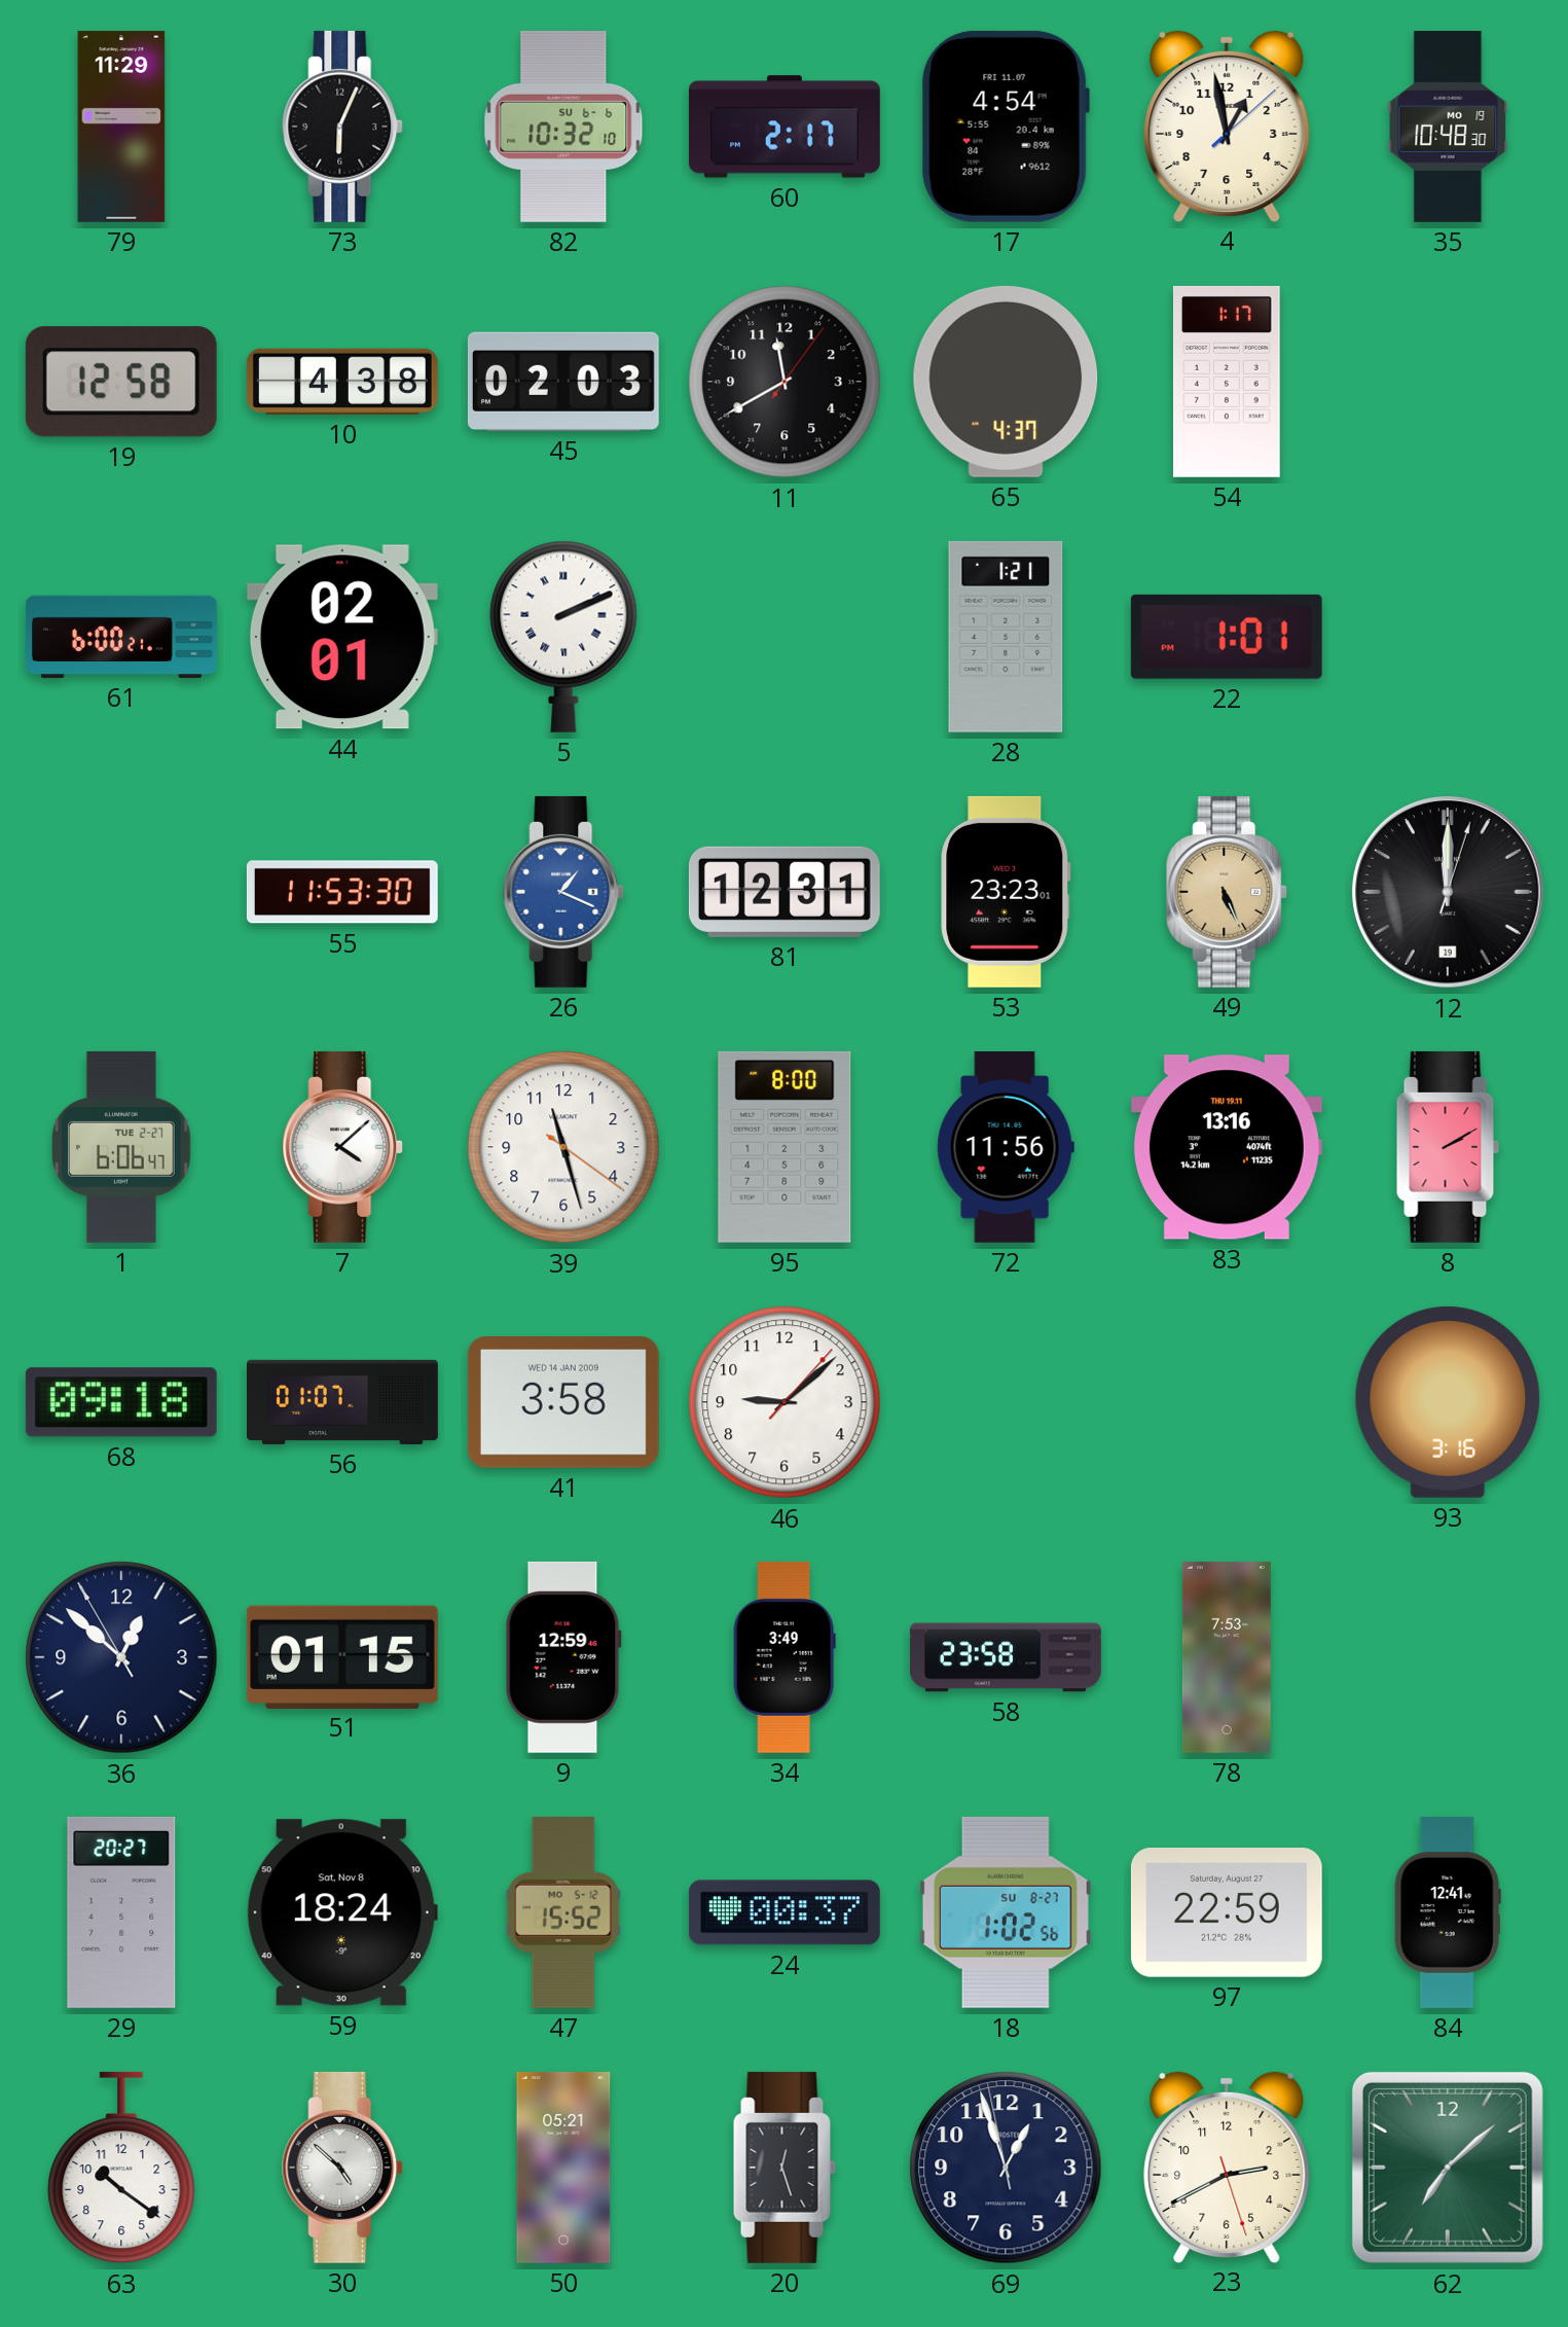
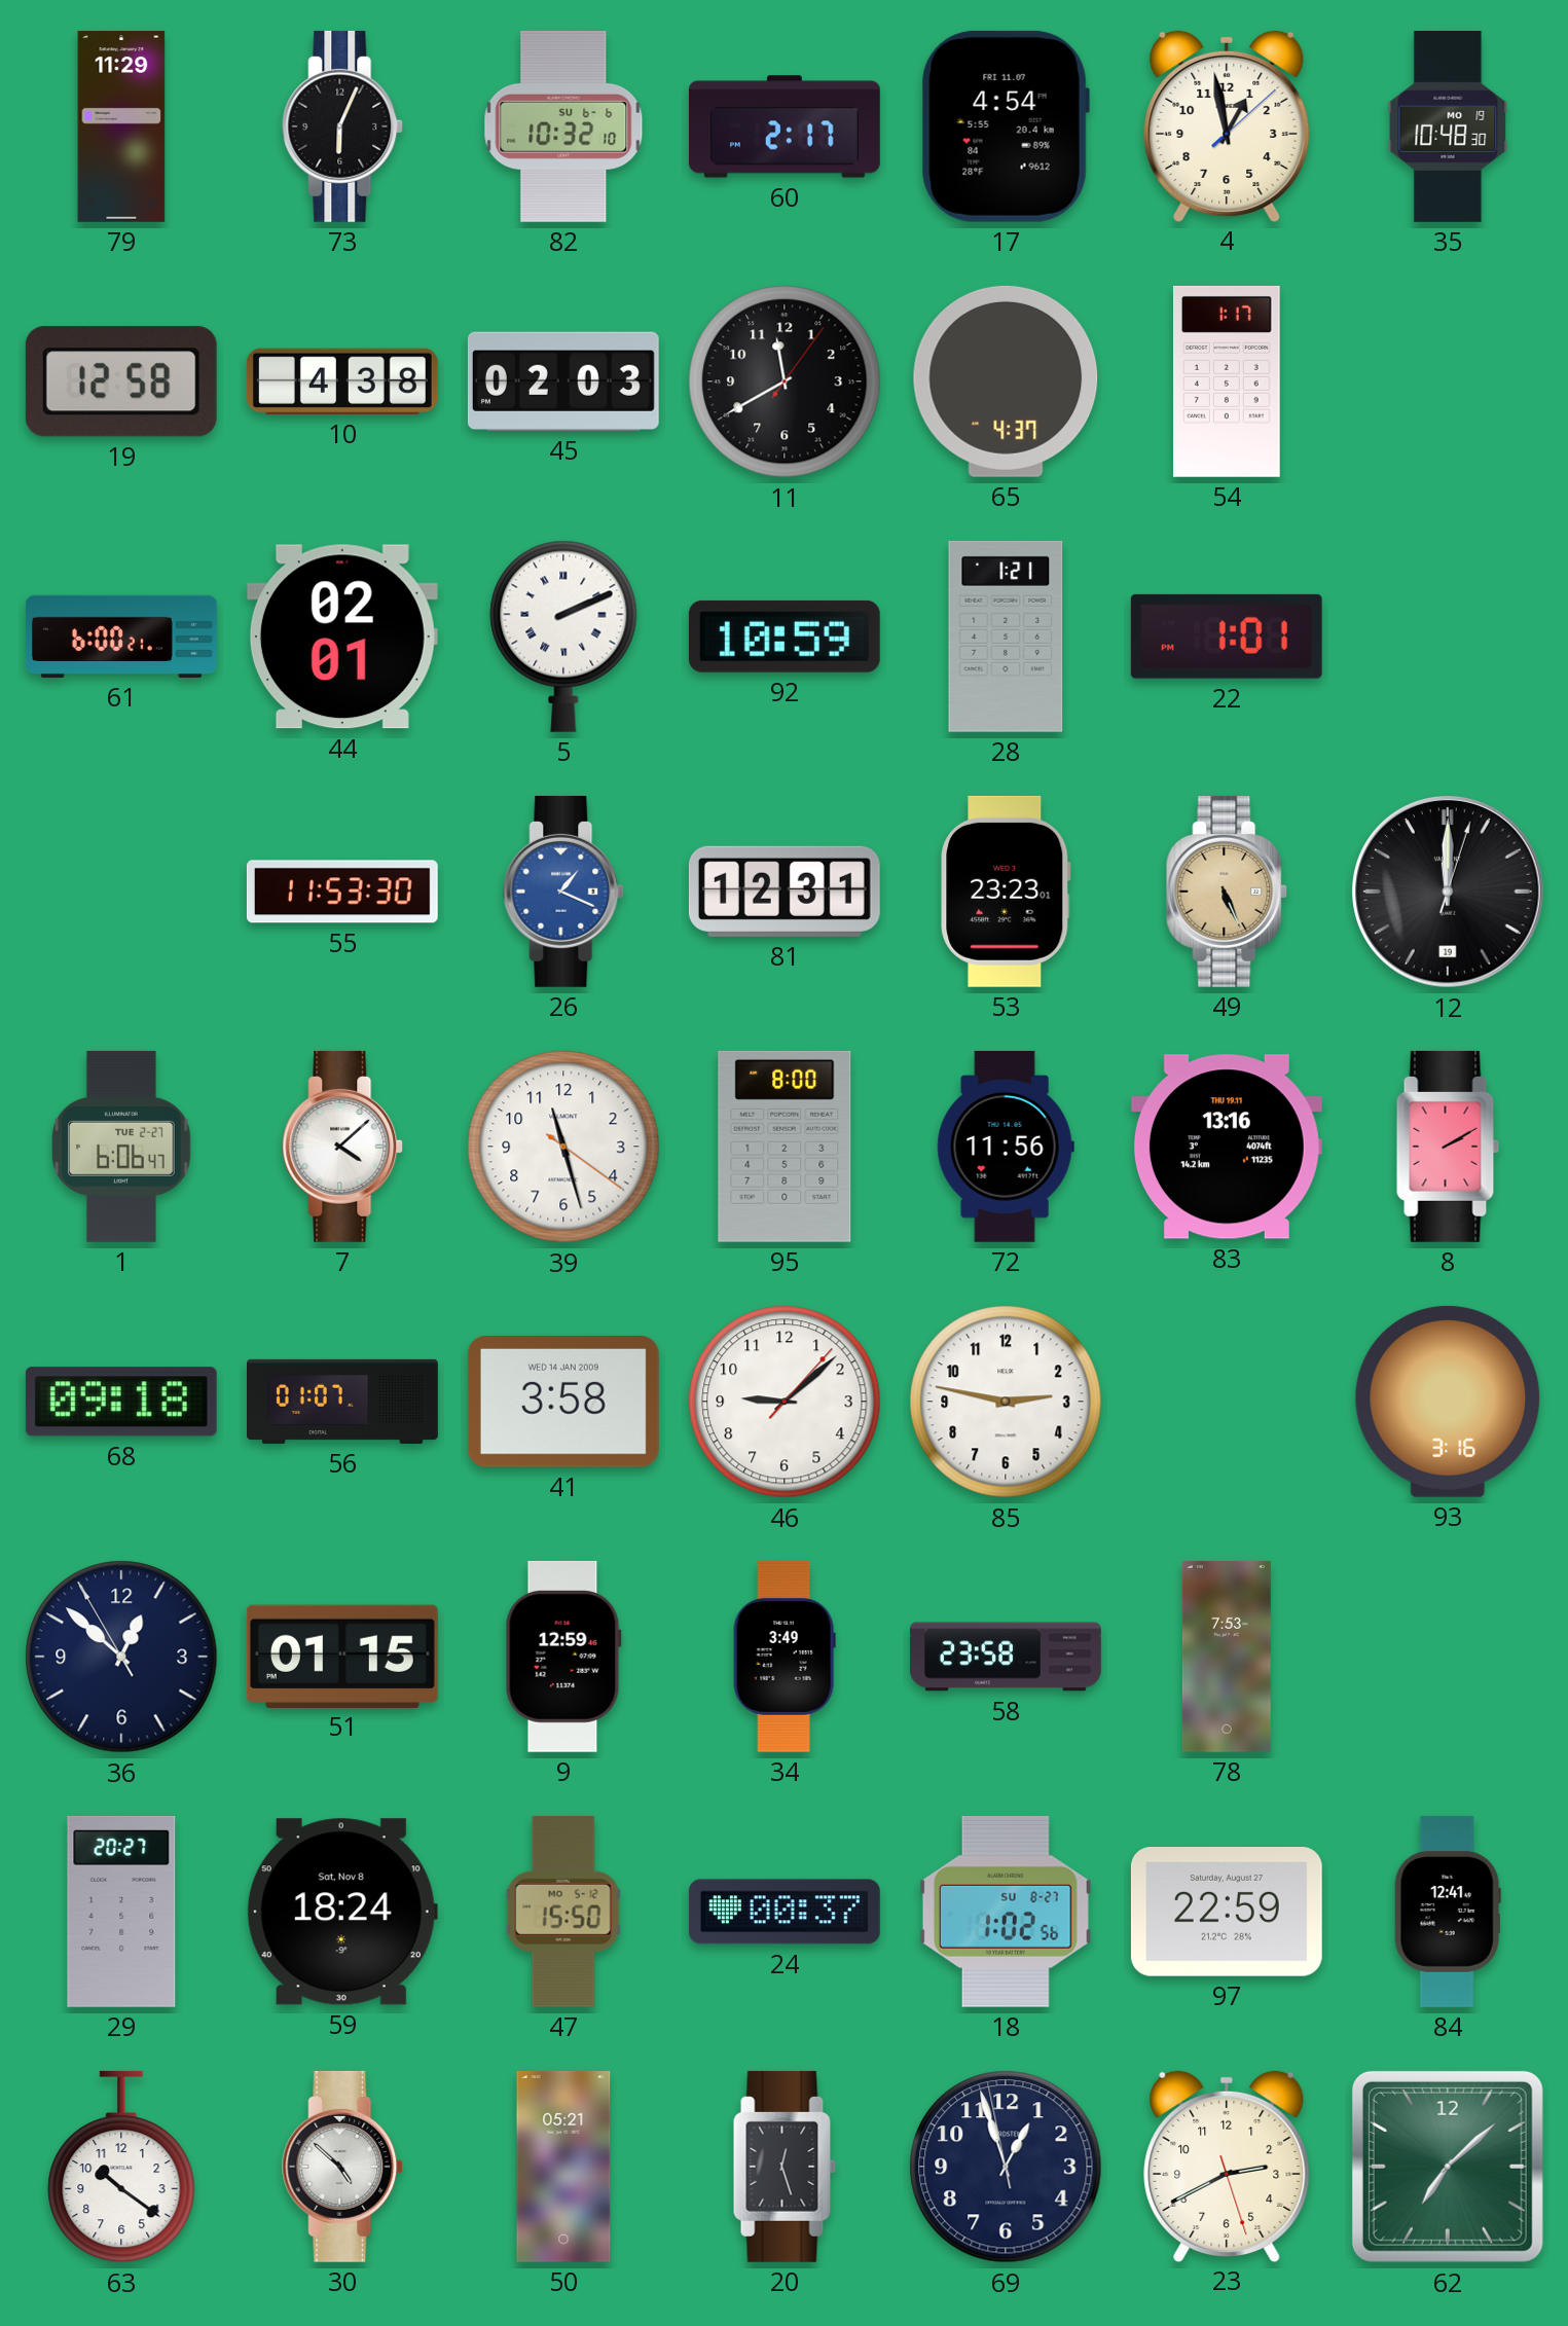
92: none -> 10:59
85: none -> 2:47
47: 15:52 -> 15:50
